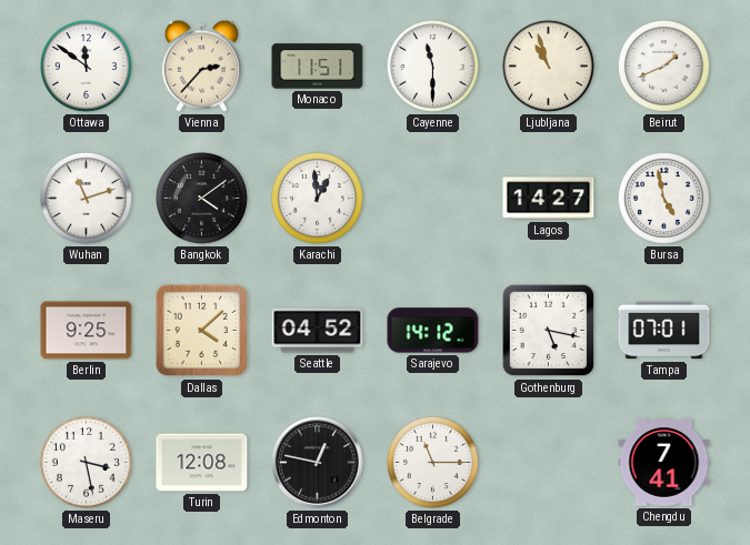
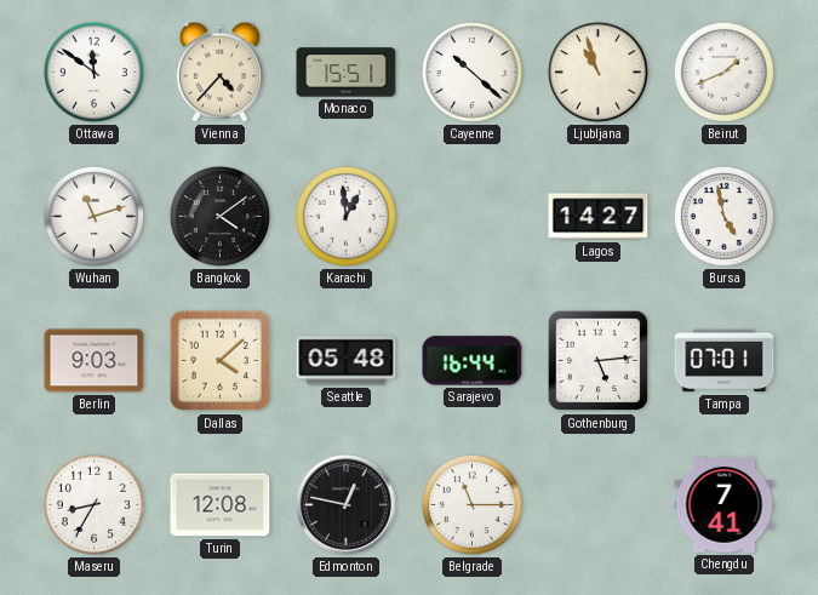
Vienna: 2:37 -> 4:37
Monaco: 11:51 -> 15:51
Cayenne: 11:30 -> 10:22
Berlin: 9:25 -> 9:03
Seattle: 04:52 -> 05:48
Sarajevo: 14:12 -> 16:44
Gothenburg: 5:17 -> 5:14
Maseru: 3:28 -> 8:35
